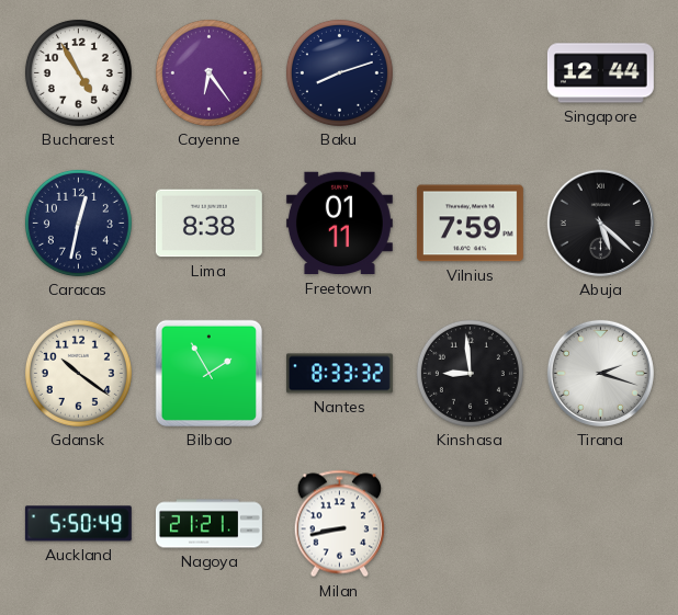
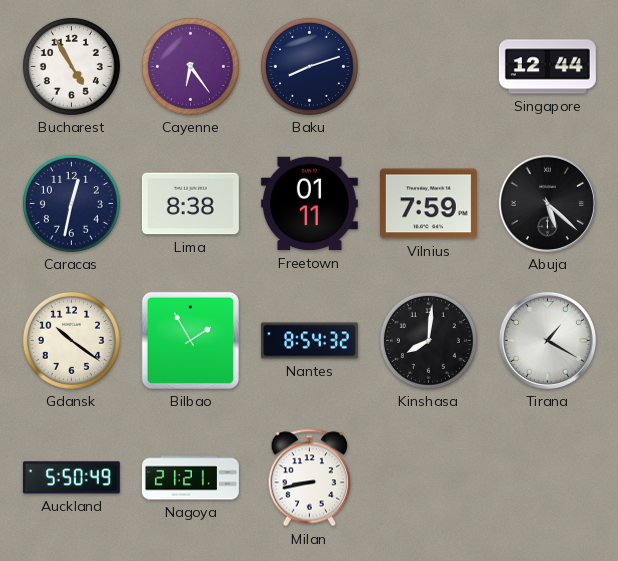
Nantes: 8:33 -> 8:54
Kinshasa: 8:59 -> 8:01
Tirana: 2:18 -> 1:20
